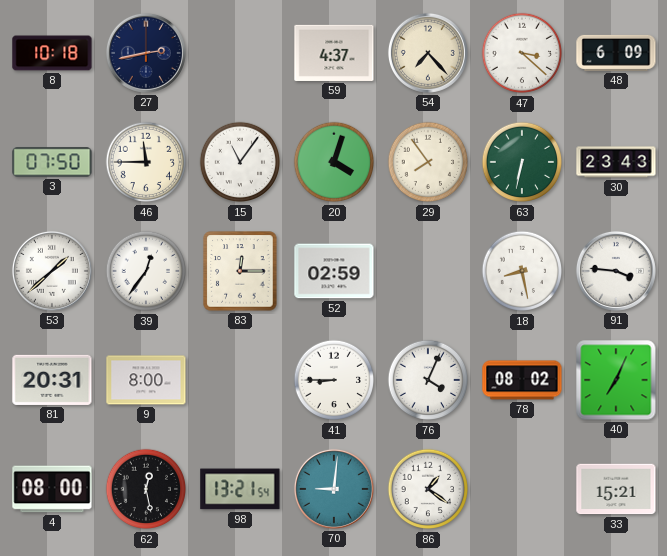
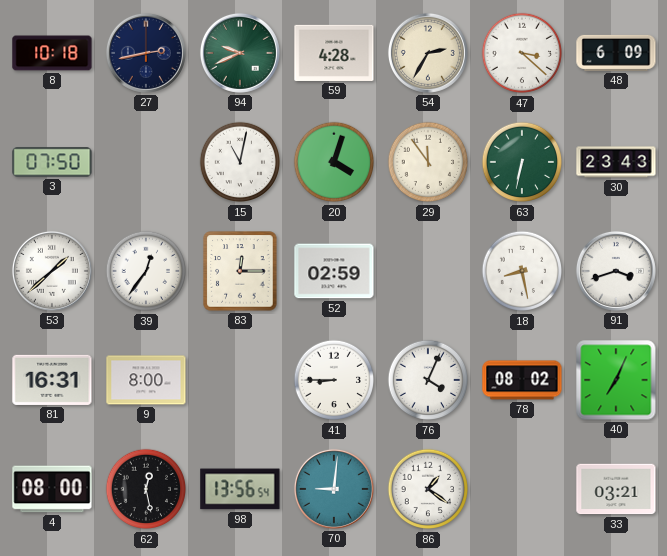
94: none -> 9:41
59: 4:37 -> 4:28
54: 7:23 -> 2:35
46: 11:45 -> none
15: 11:06 -> 11:02
29: 7:54 -> 11:54
91: 3:46 -> 3:42
81: 20:31 -> 16:31
98: 13:21 -> 13:56
33: 15:21 -> 03:21
